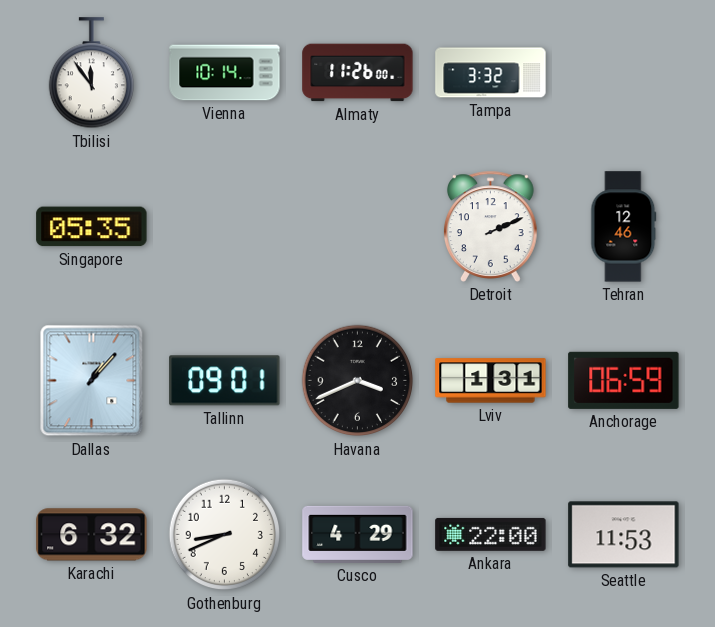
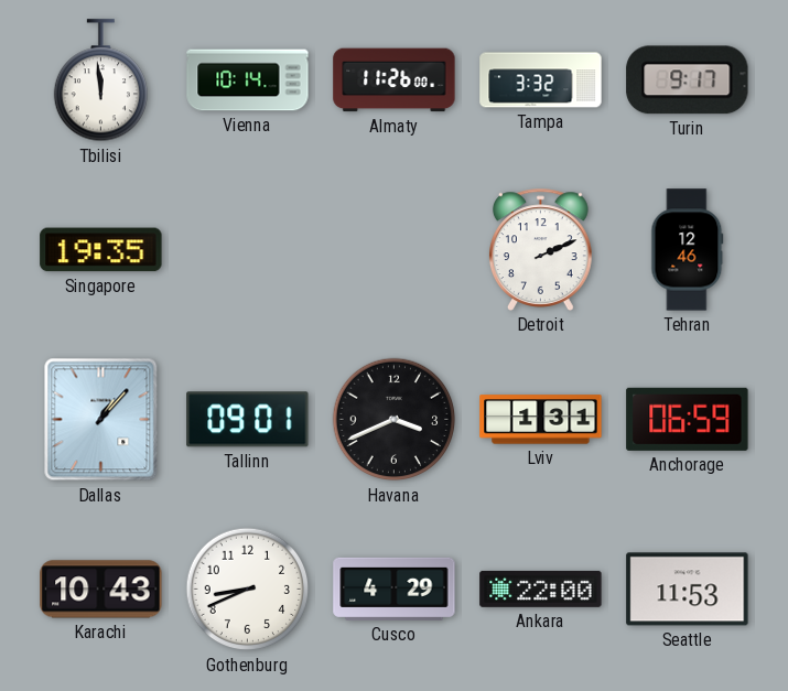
Tbilisi: 11:54 -> 11:59
Turin: none -> 9:17
Singapore: 05:35 -> 19:35
Karachi: 6:32 -> 10:43
